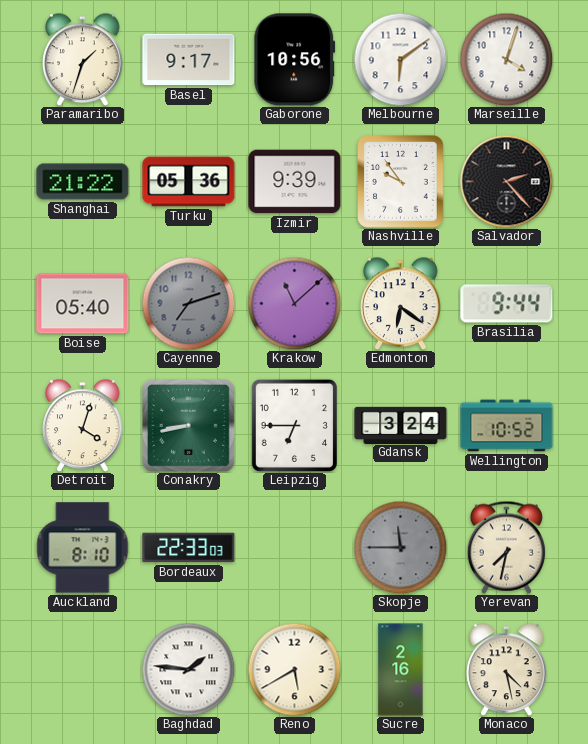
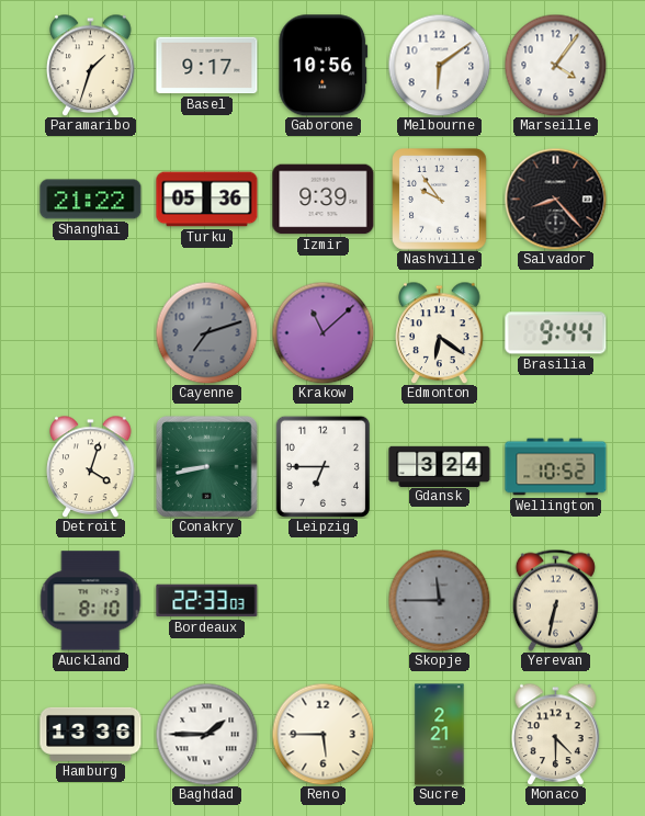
Marseille: 4:03 -> 4:06
Salvador: 2:23 -> 8:23
Boise: 05:40 -> none
Yerevan: 7:32 -> 6:32
Hamburg: none -> 13:36
Baghdad: 1:46 -> 1:45
Reno: 5:40 -> 5:45
Sucre: 2:16 -> 2:21
Monaco: 4:28 -> 4:30
